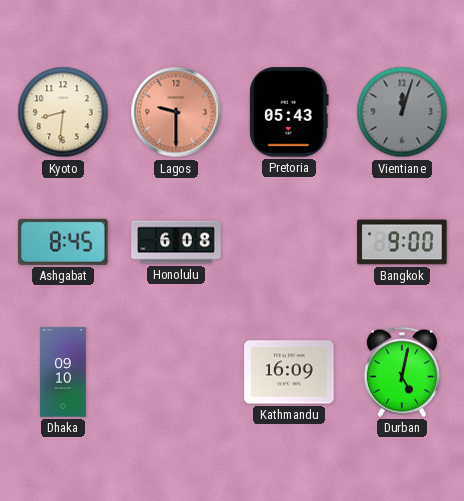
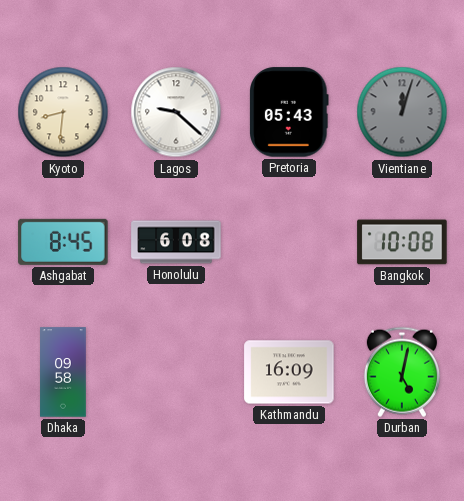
Lagos: 9:30 -> 9:22
Lagos dial: salmon -> white
Bangkok: 9:00 -> 10:08
Dhaka: 09:10 -> 09:58
